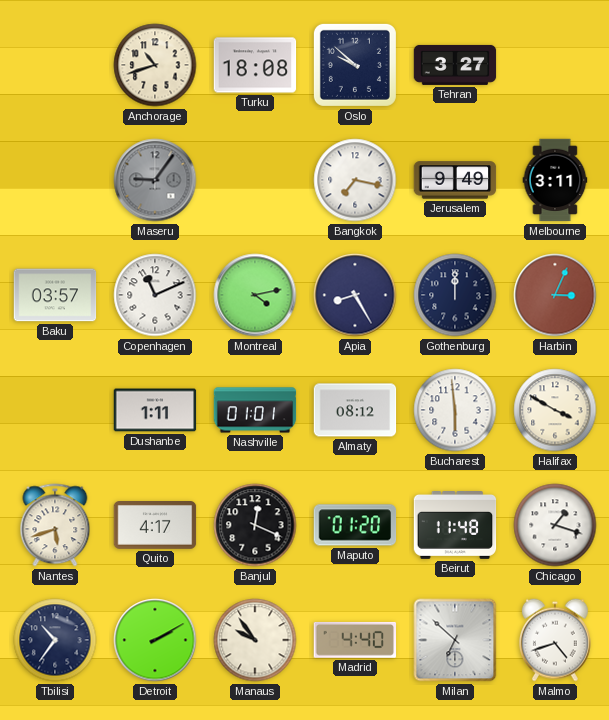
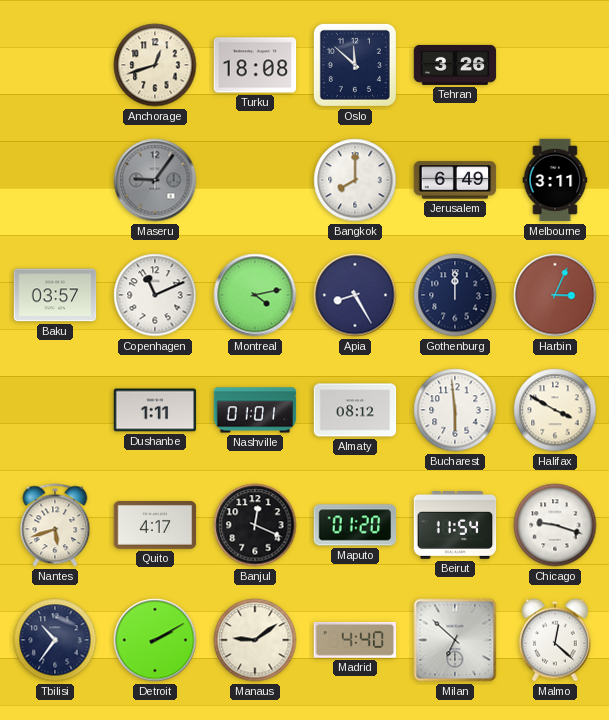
Anchorage: 10:42 -> 12:42
Oslo: 9:52 -> 11:52
Tehran: 3:27 -> 3:26
Bangkok: 7:17 -> 8:00
Jerusalem: 9:49 -> 6:49
Beirut: 11:48 -> 11:54
Chicago: 1:18 -> 9:18
Manaus: 9:54 -> 9:09
Malmo: 4:42 -> 12:22
